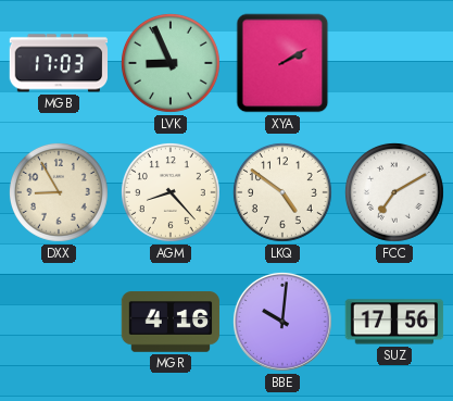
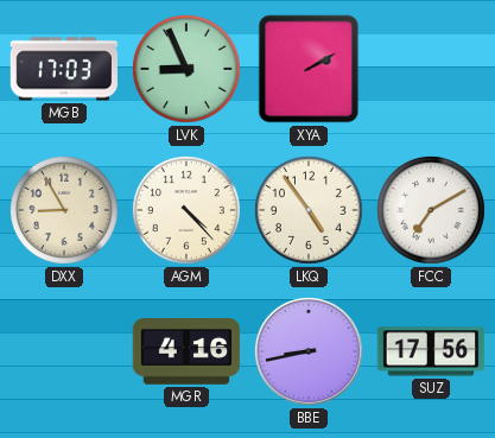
AGM: 8:23 -> 4:23
LKQ: 4:51 -> 4:54
BBE: 10:01 -> 8:43
